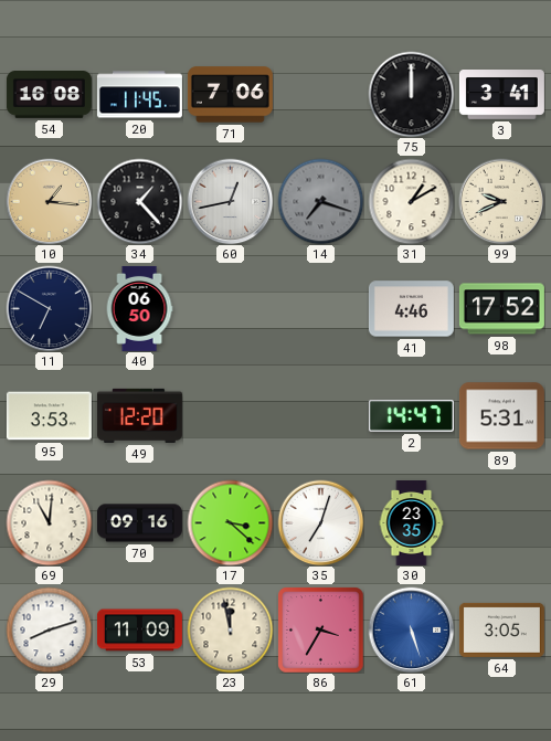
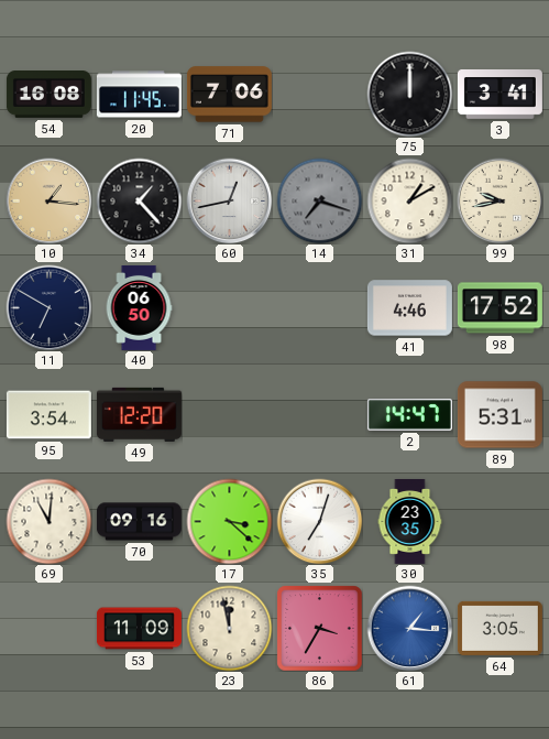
99: 9:41 -> 9:43
95: 3:53 -> 3:54
29: 8:12 -> none
61: 5:27 -> 1:16
